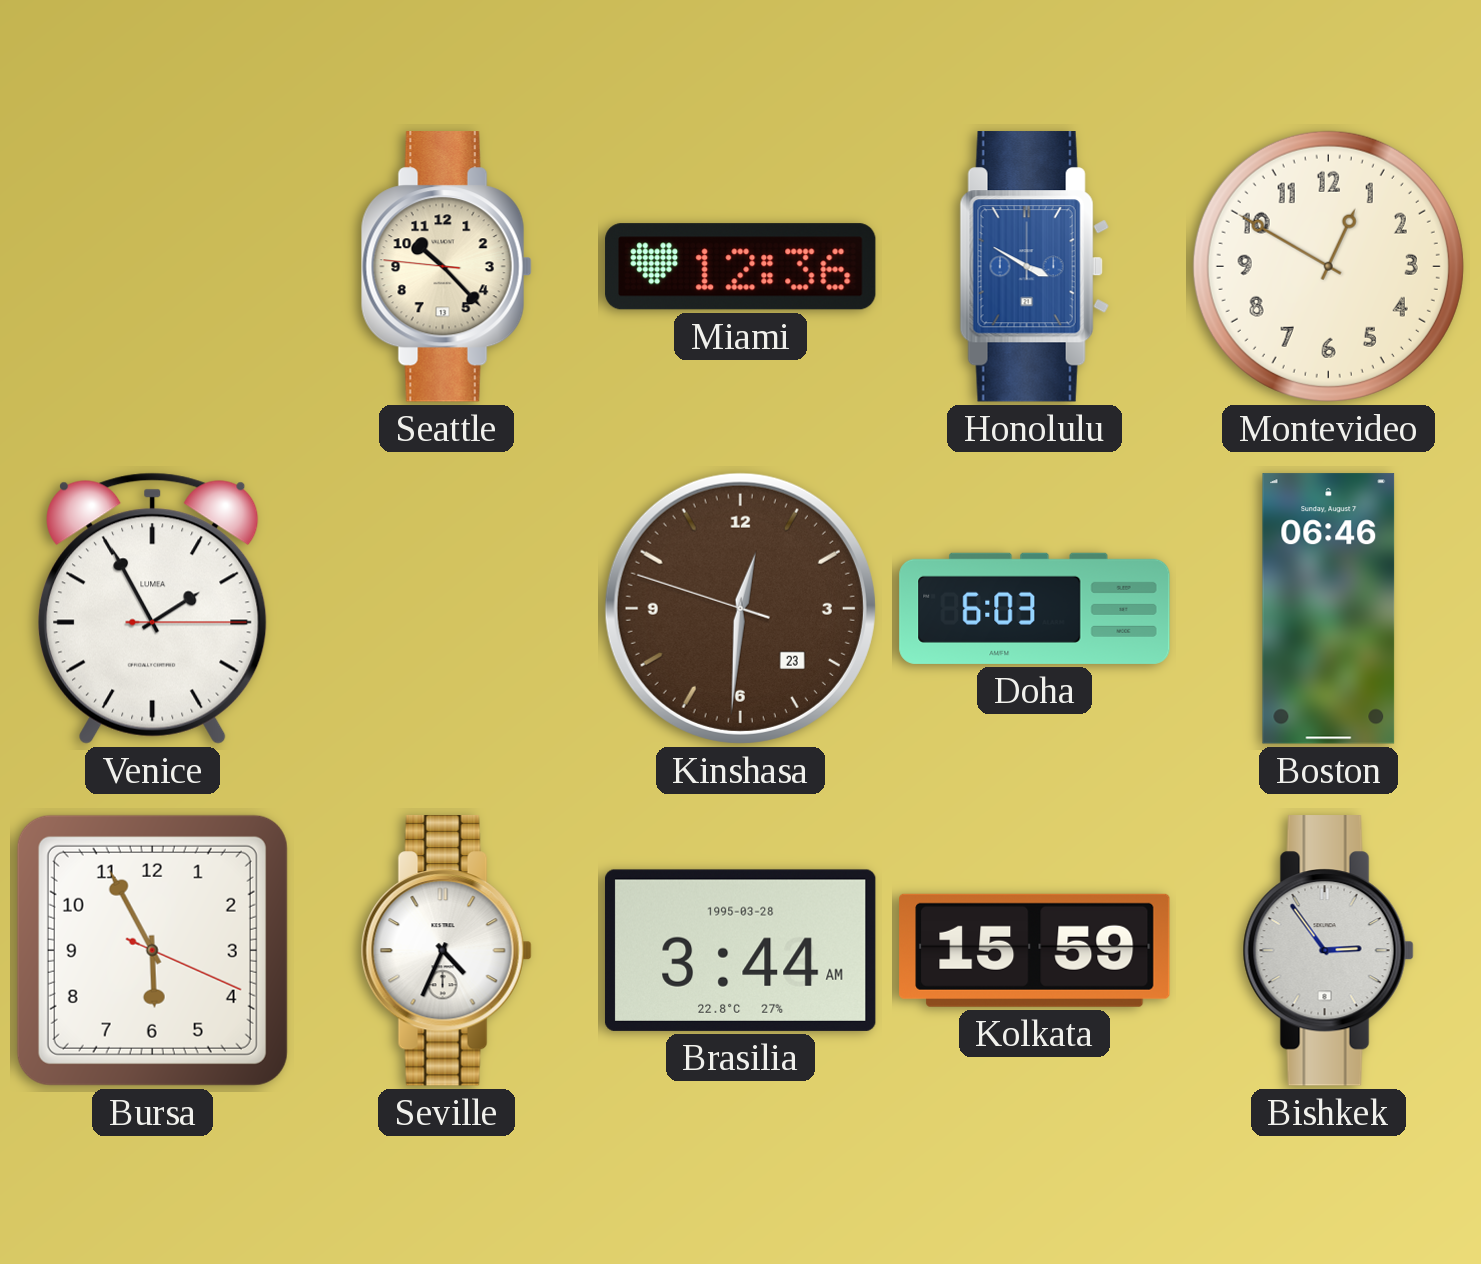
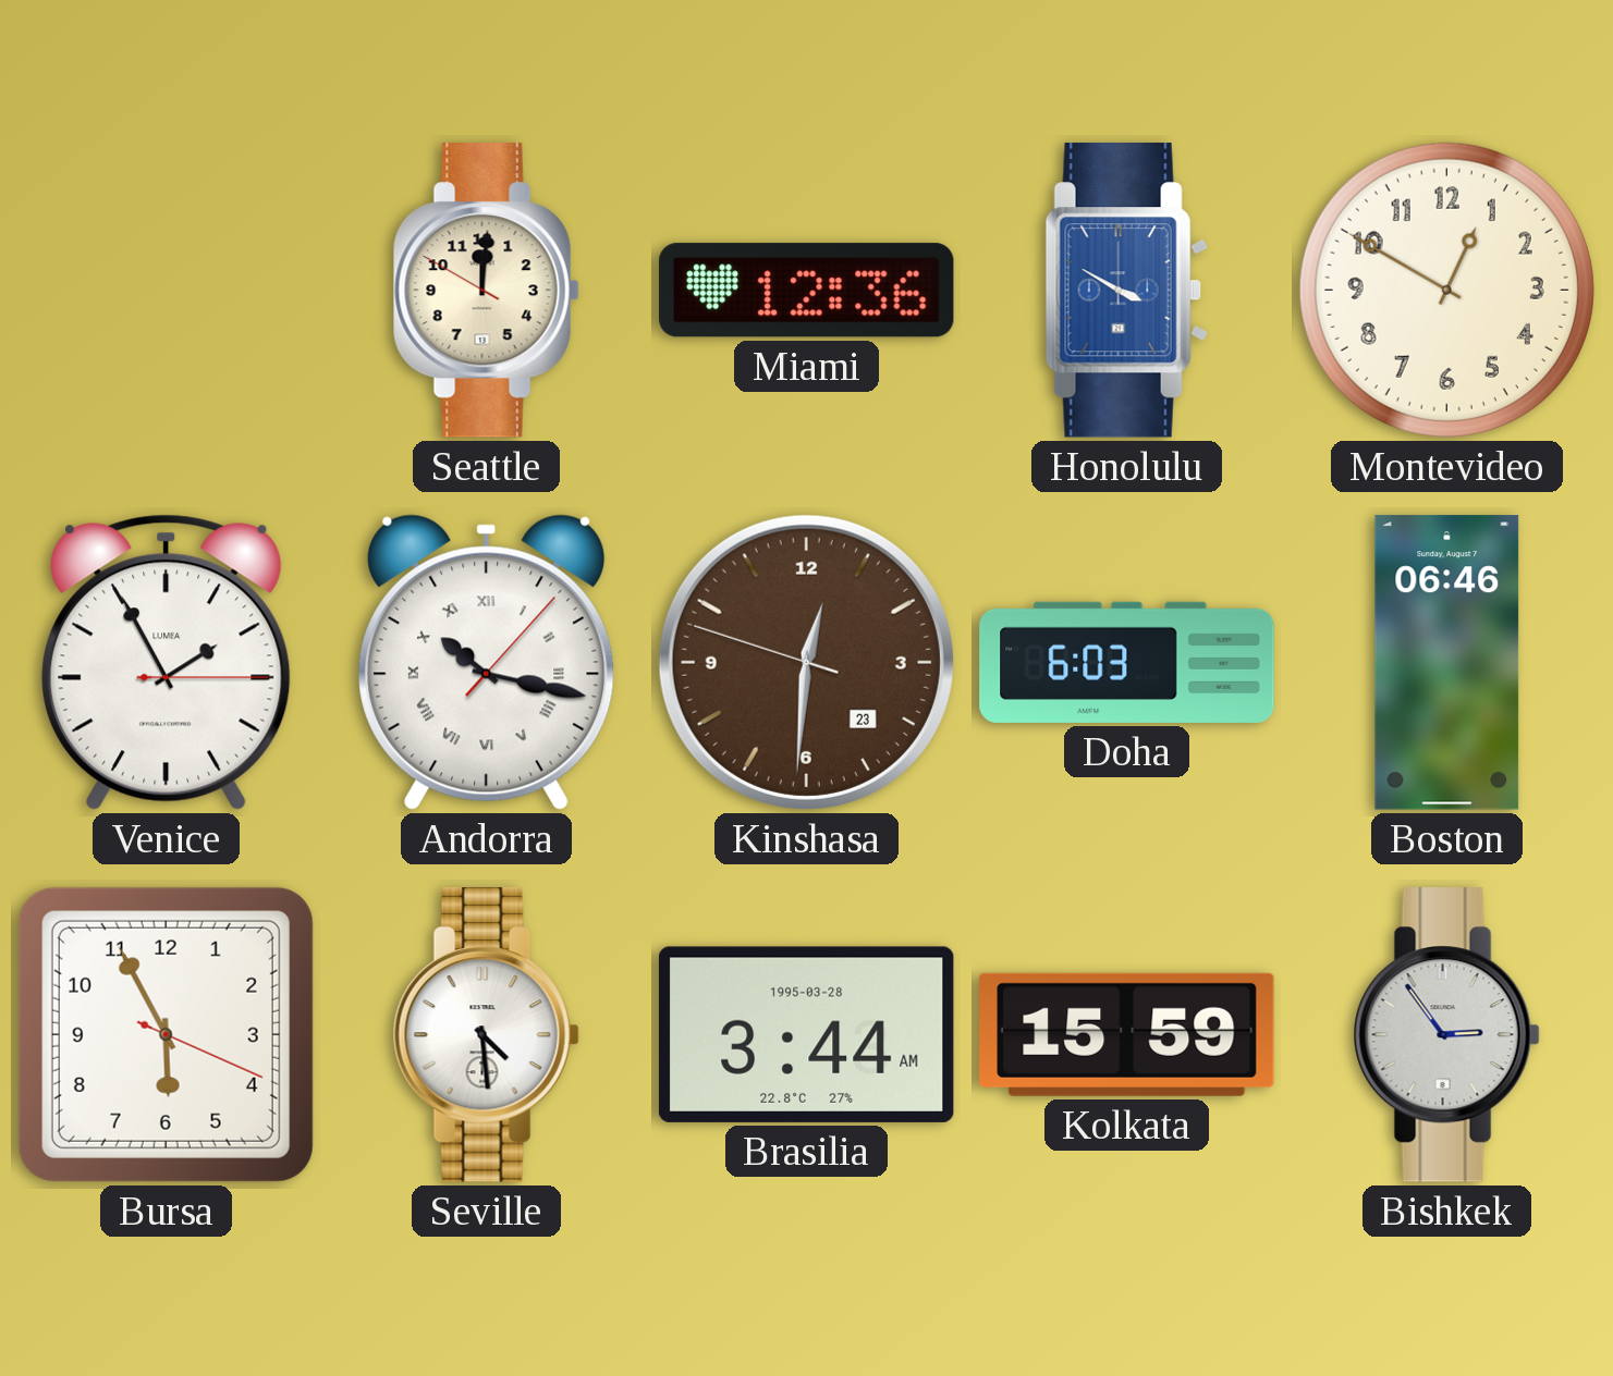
Seattle: 10:22 -> 12:00
Andorra: none -> 10:17
Seville: 4:34 -> 4:29
